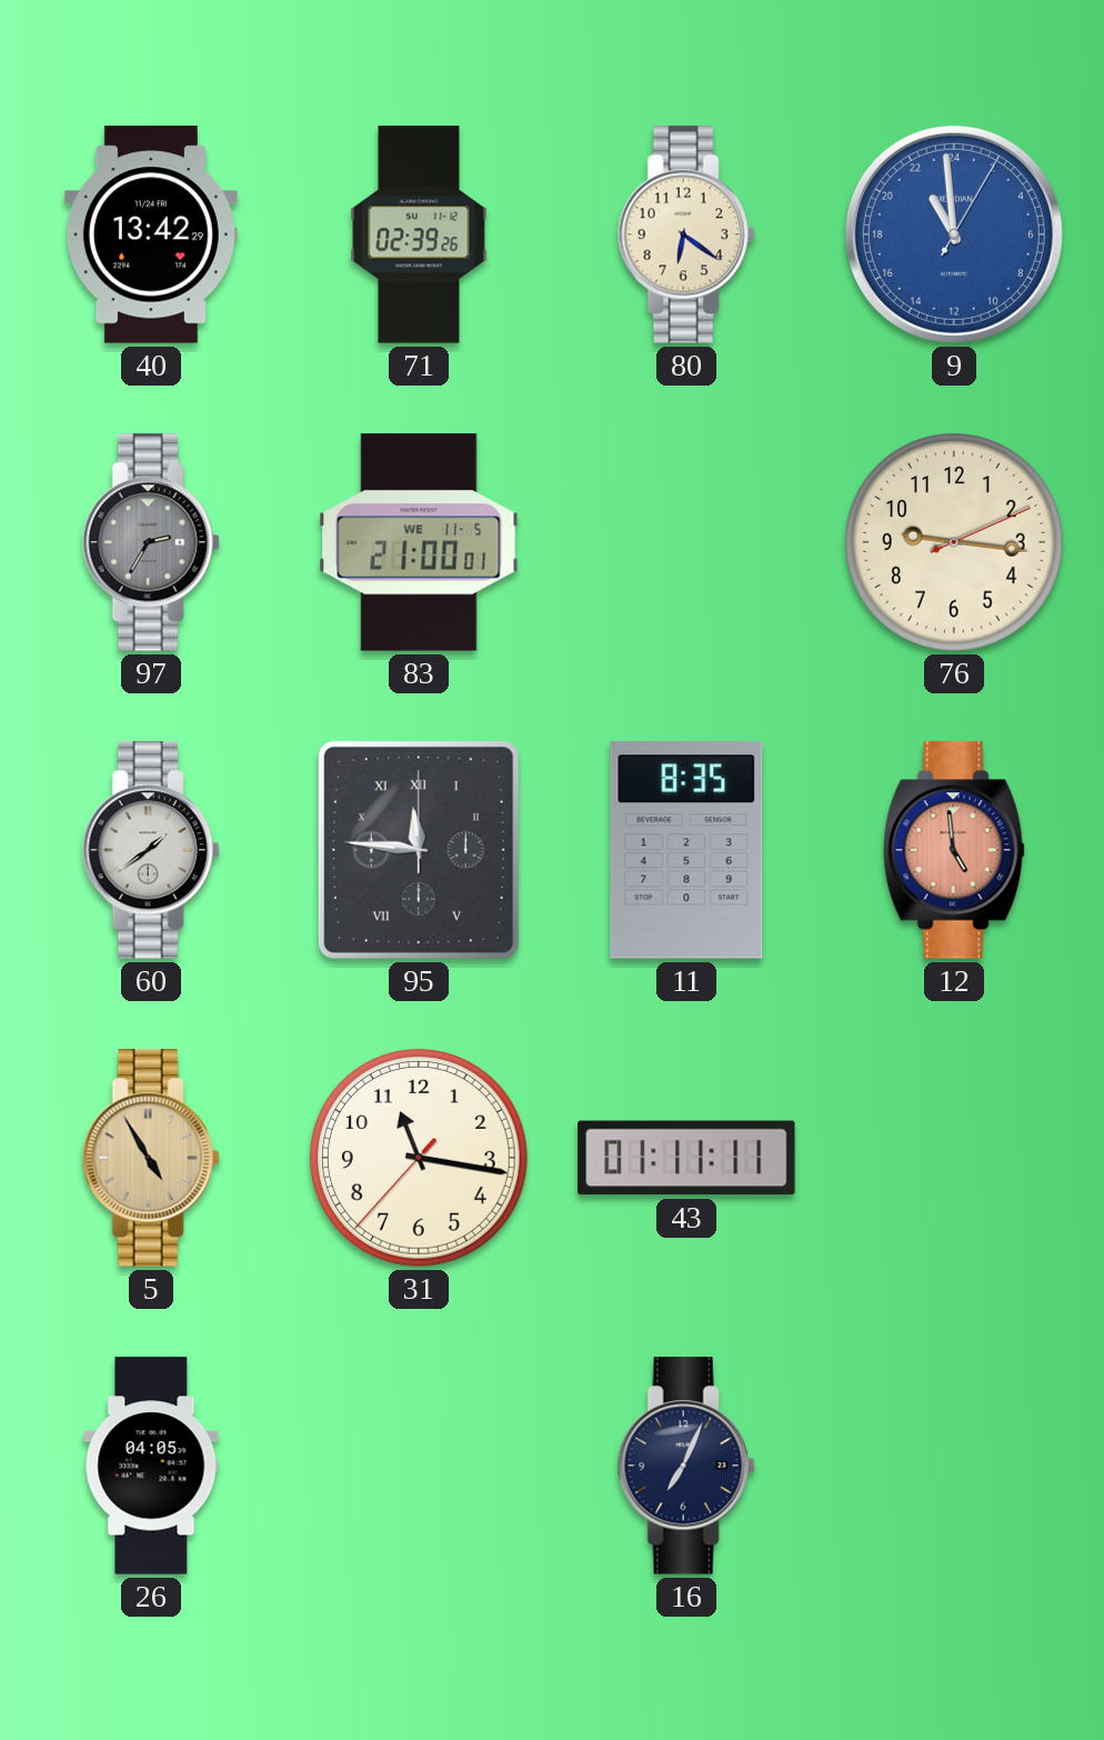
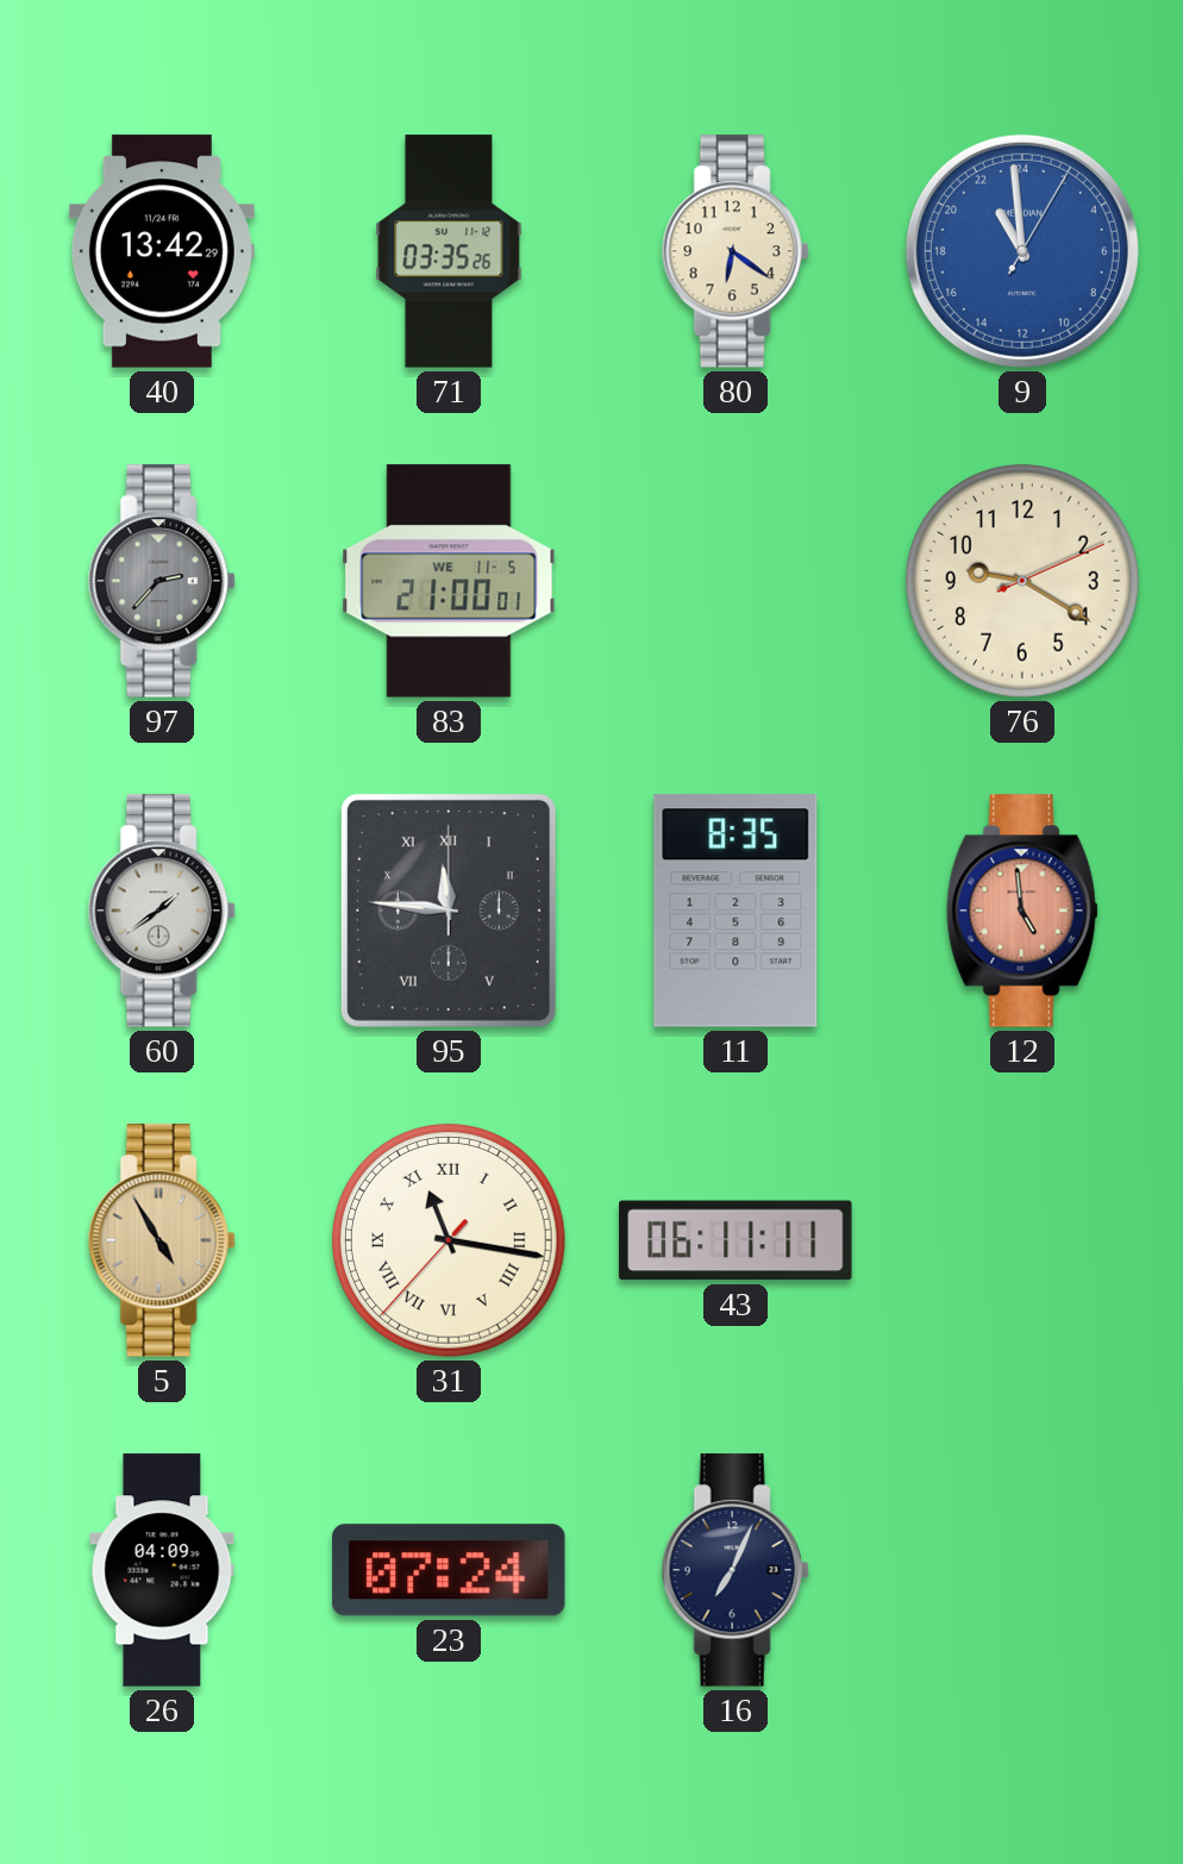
71: 02:39 -> 03:35
97: 2:35 -> 2:37
76: 9:16 -> 9:20
31 numerals: Arabic -> Roman
43: 01:11 -> 06:11
26: 04:05 -> 04:09
23: none -> 07:24
